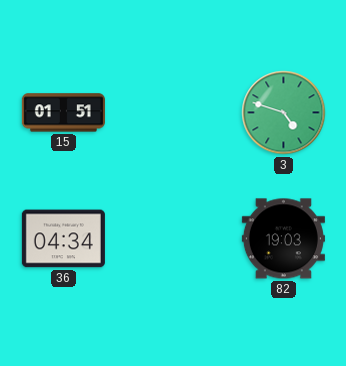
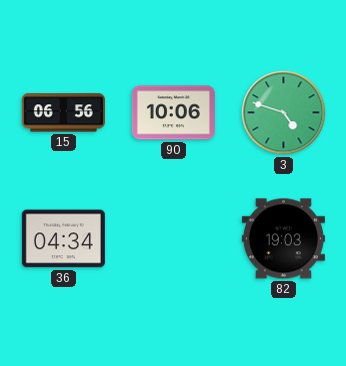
15: 01:51 -> 06:56
90: none -> 10:06
